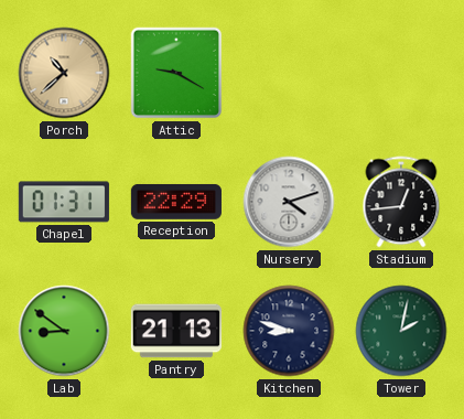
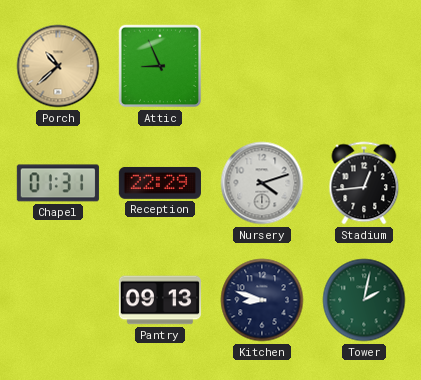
Attic: 9:20 -> 8:56
Lab: 8:51 -> none
Pantry: 21:13 -> 09:13
